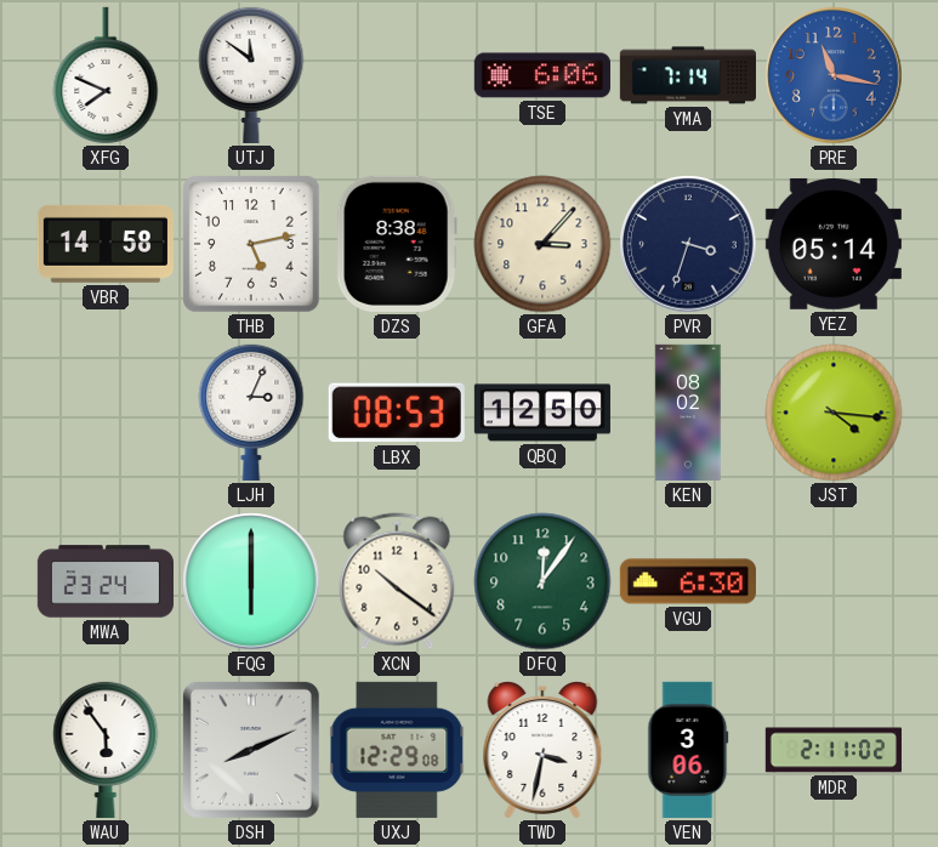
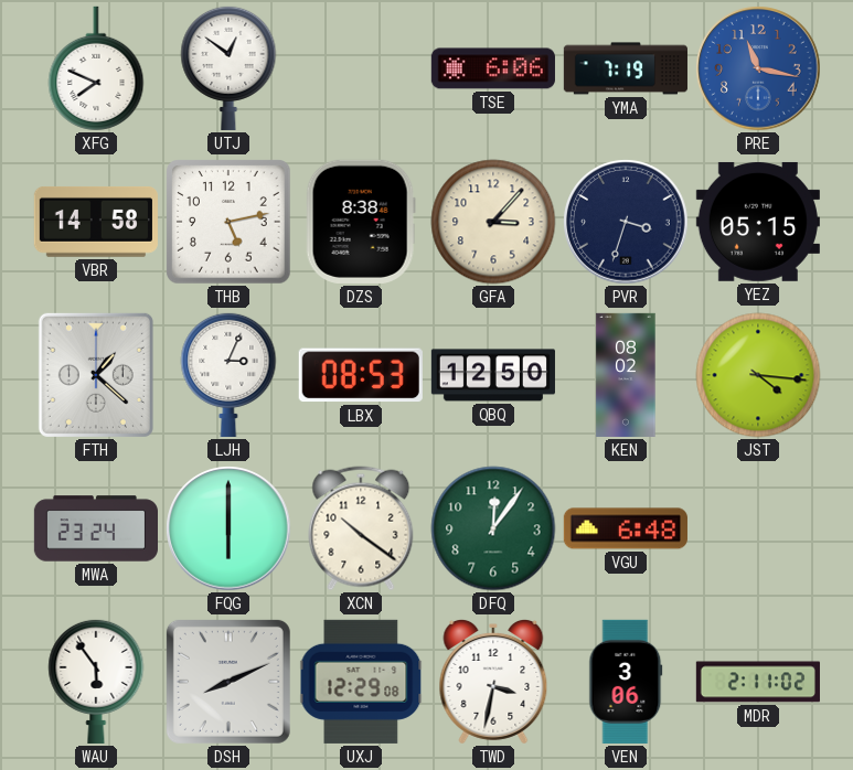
UTJ: 11:51 -> 12:51
YMA: 7:14 -> 7:19
YEZ: 05:14 -> 05:15
FTH: none -> 1:22
VGU: 6:30 -> 6:48
